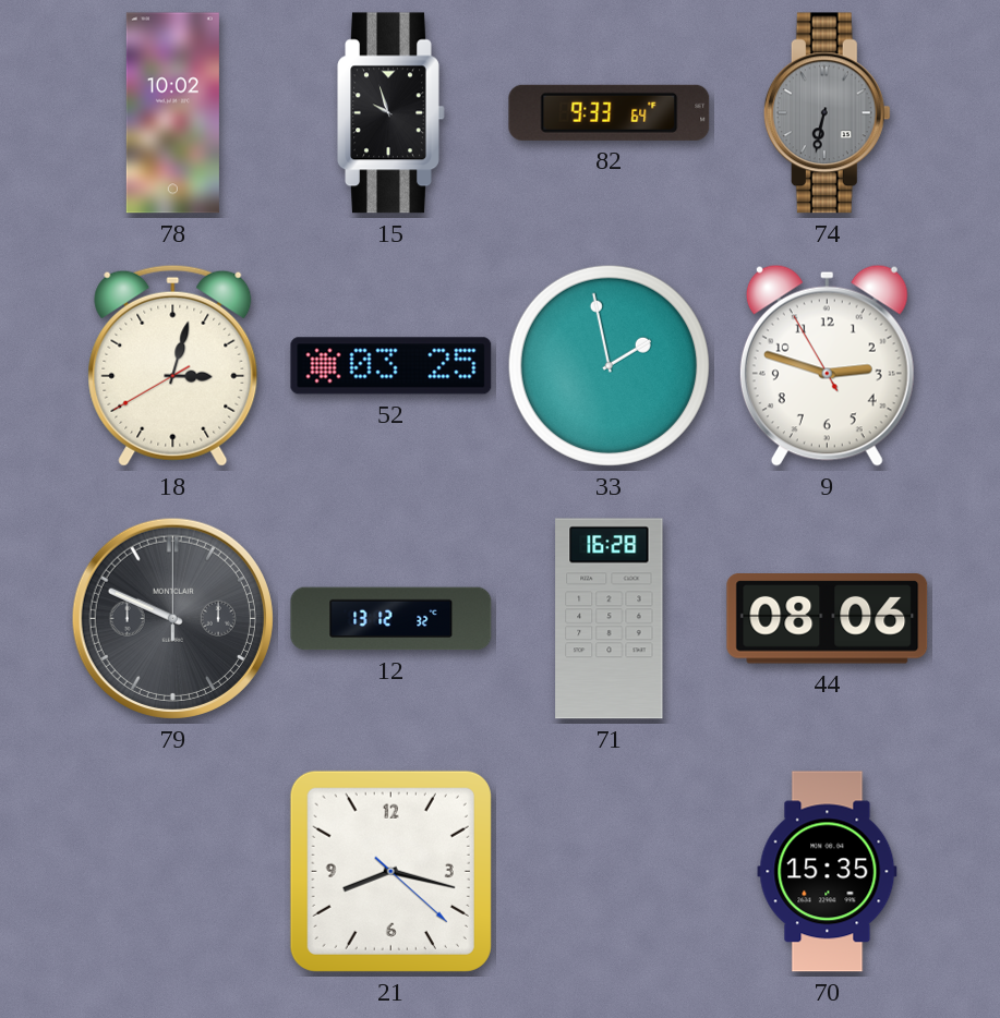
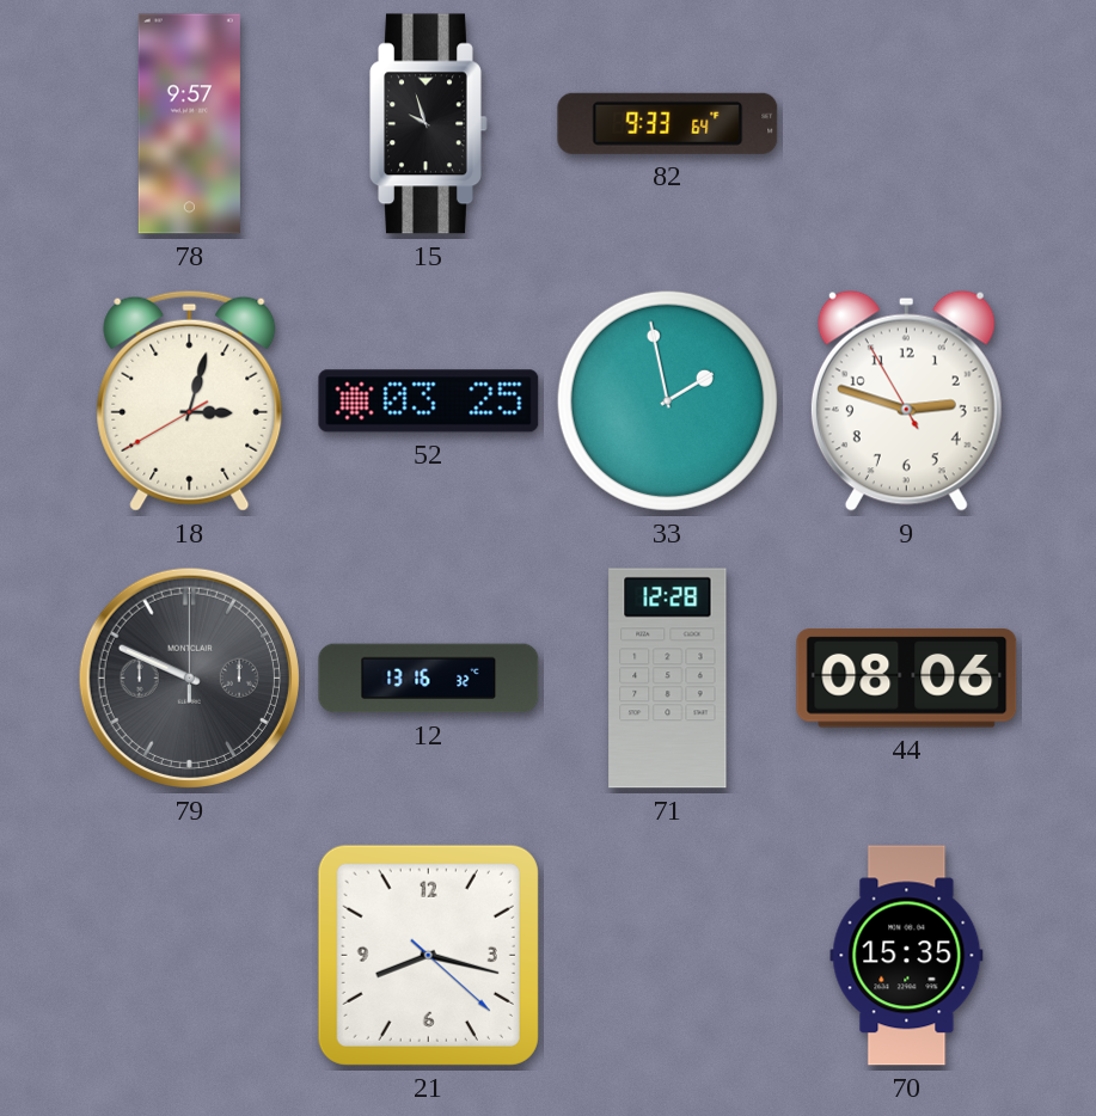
78: 10:02 -> 9:57
74: 6:32 -> none
12: 13:12 -> 13:16
71: 16:28 -> 12:28
